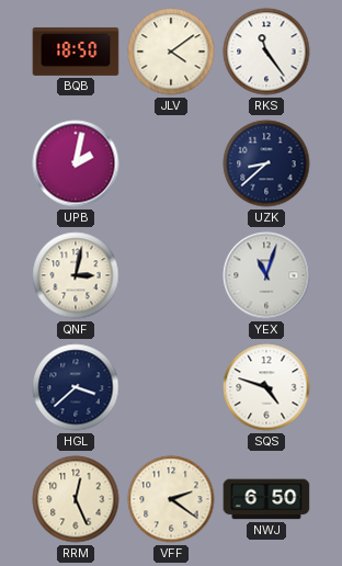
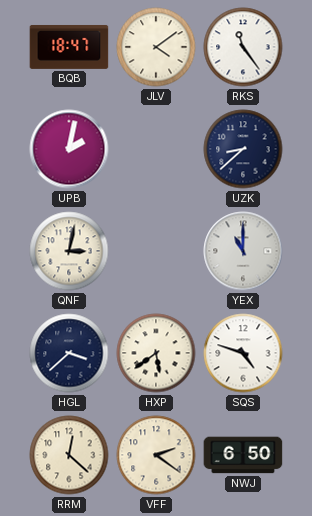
BQB: 18:50 -> 18:47
YEX: 11:03 -> 11:00
HXP: none -> 5:39
RRM: 12:26 -> 12:22
